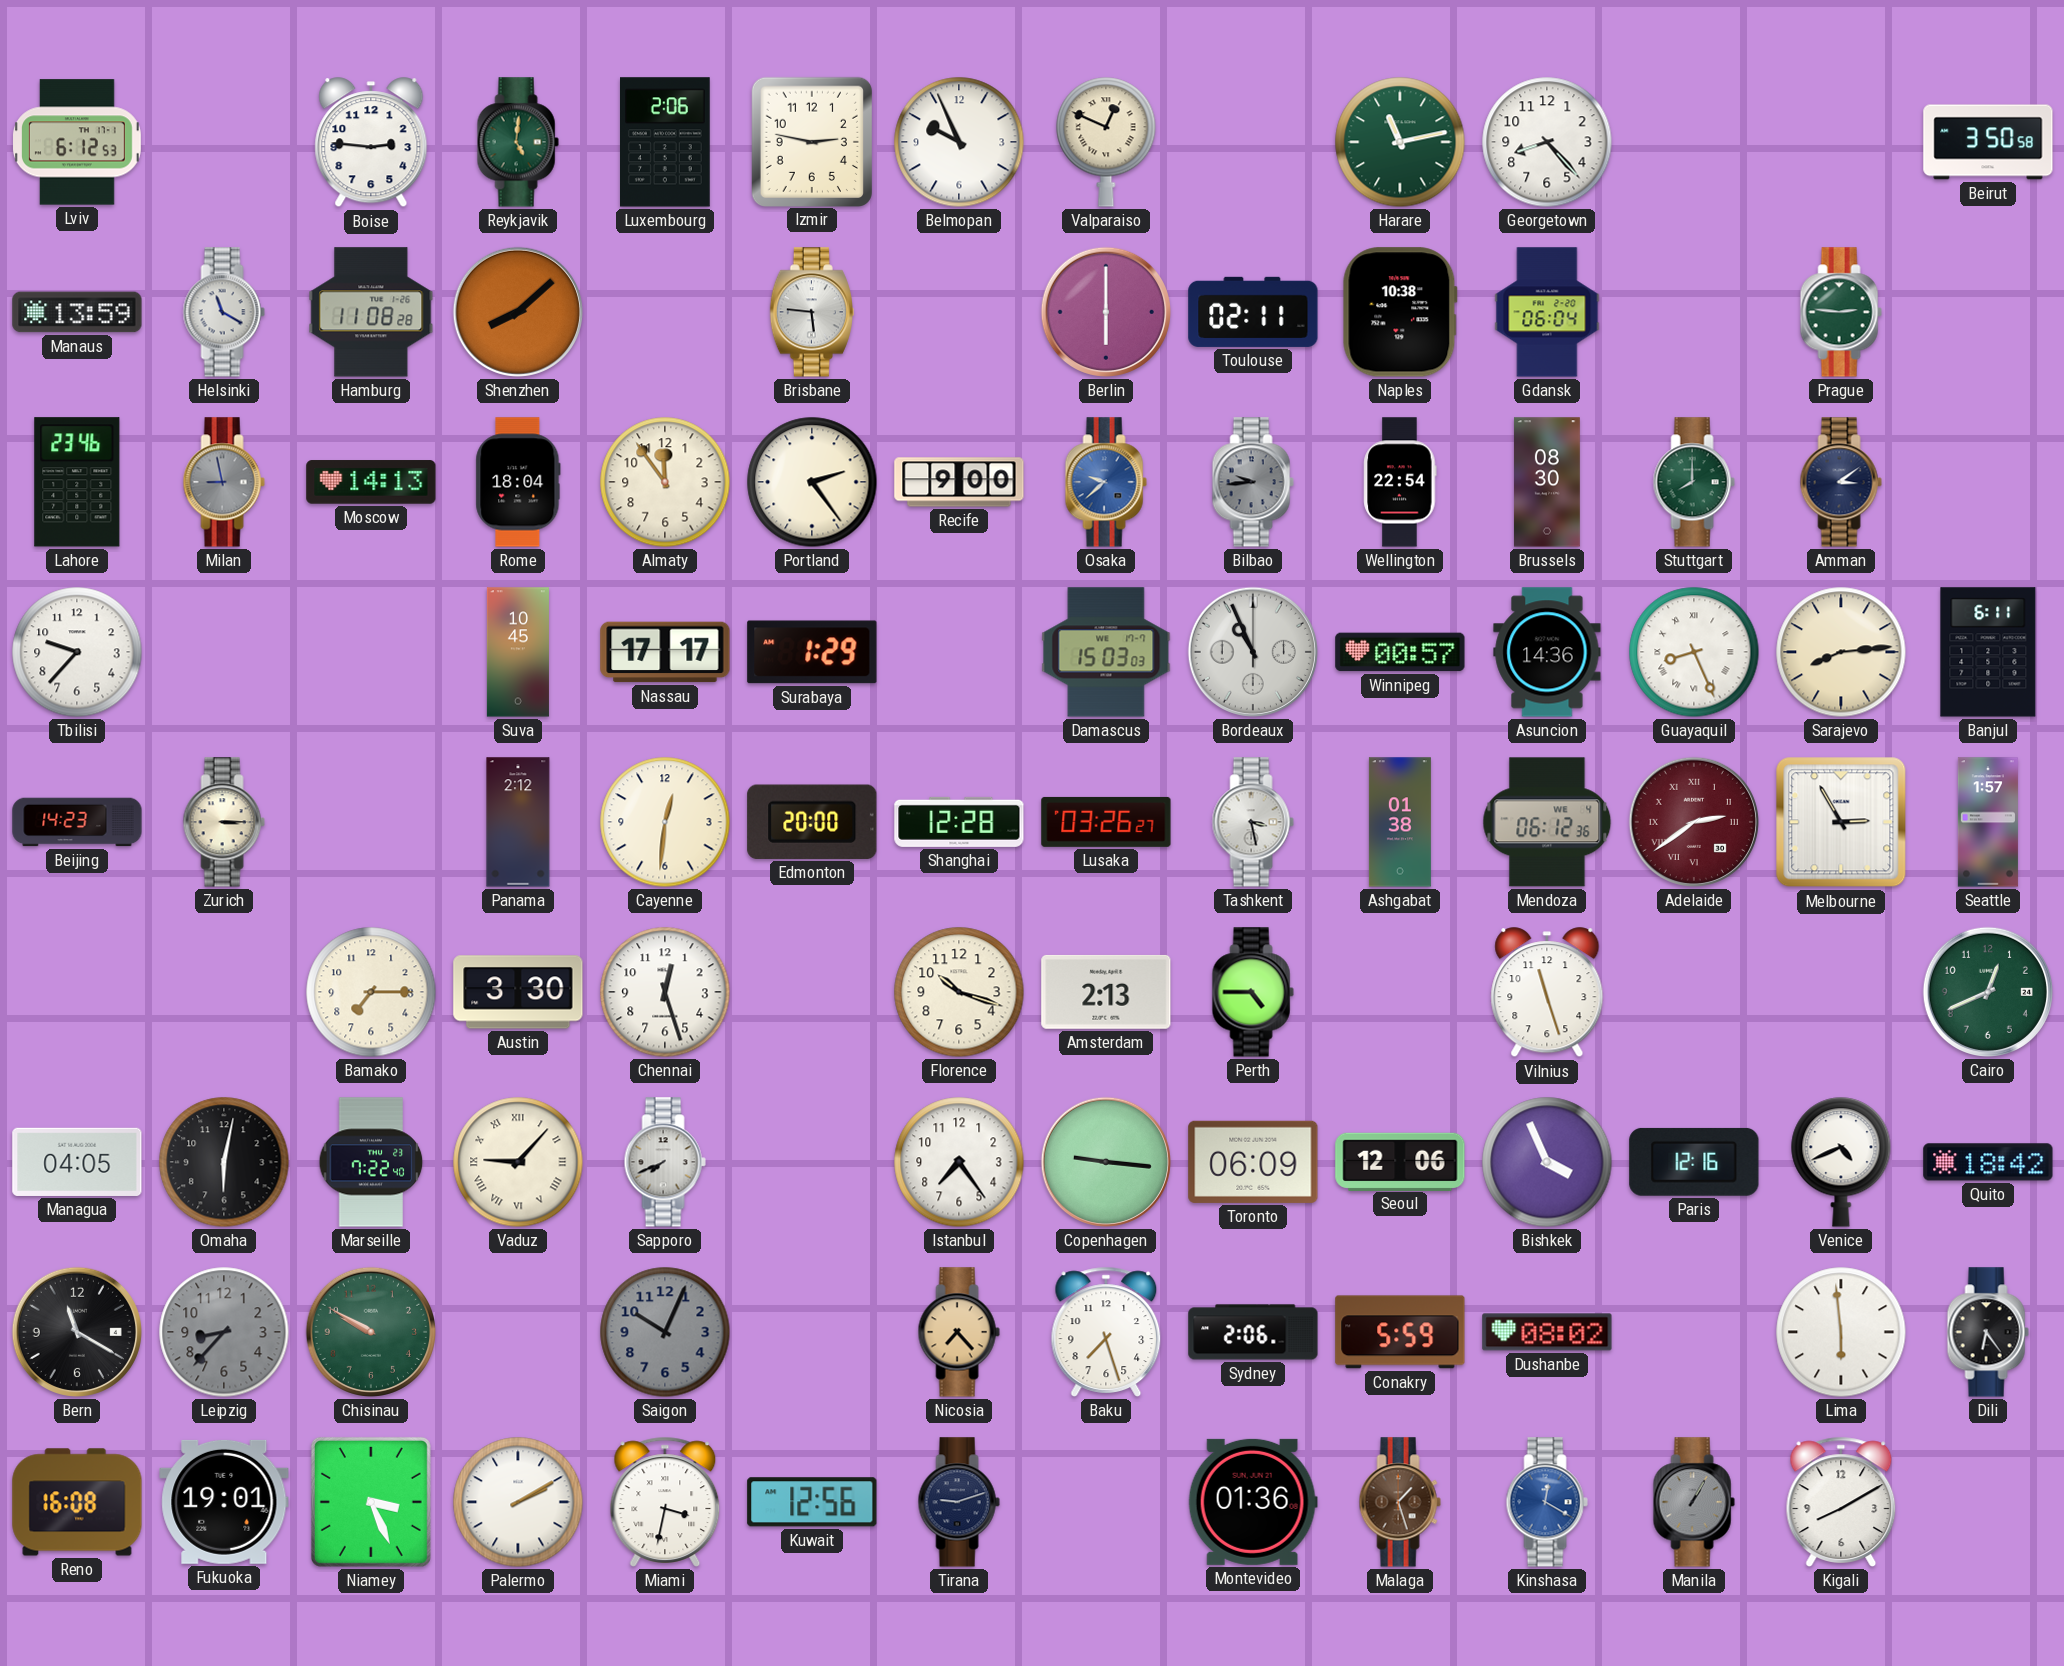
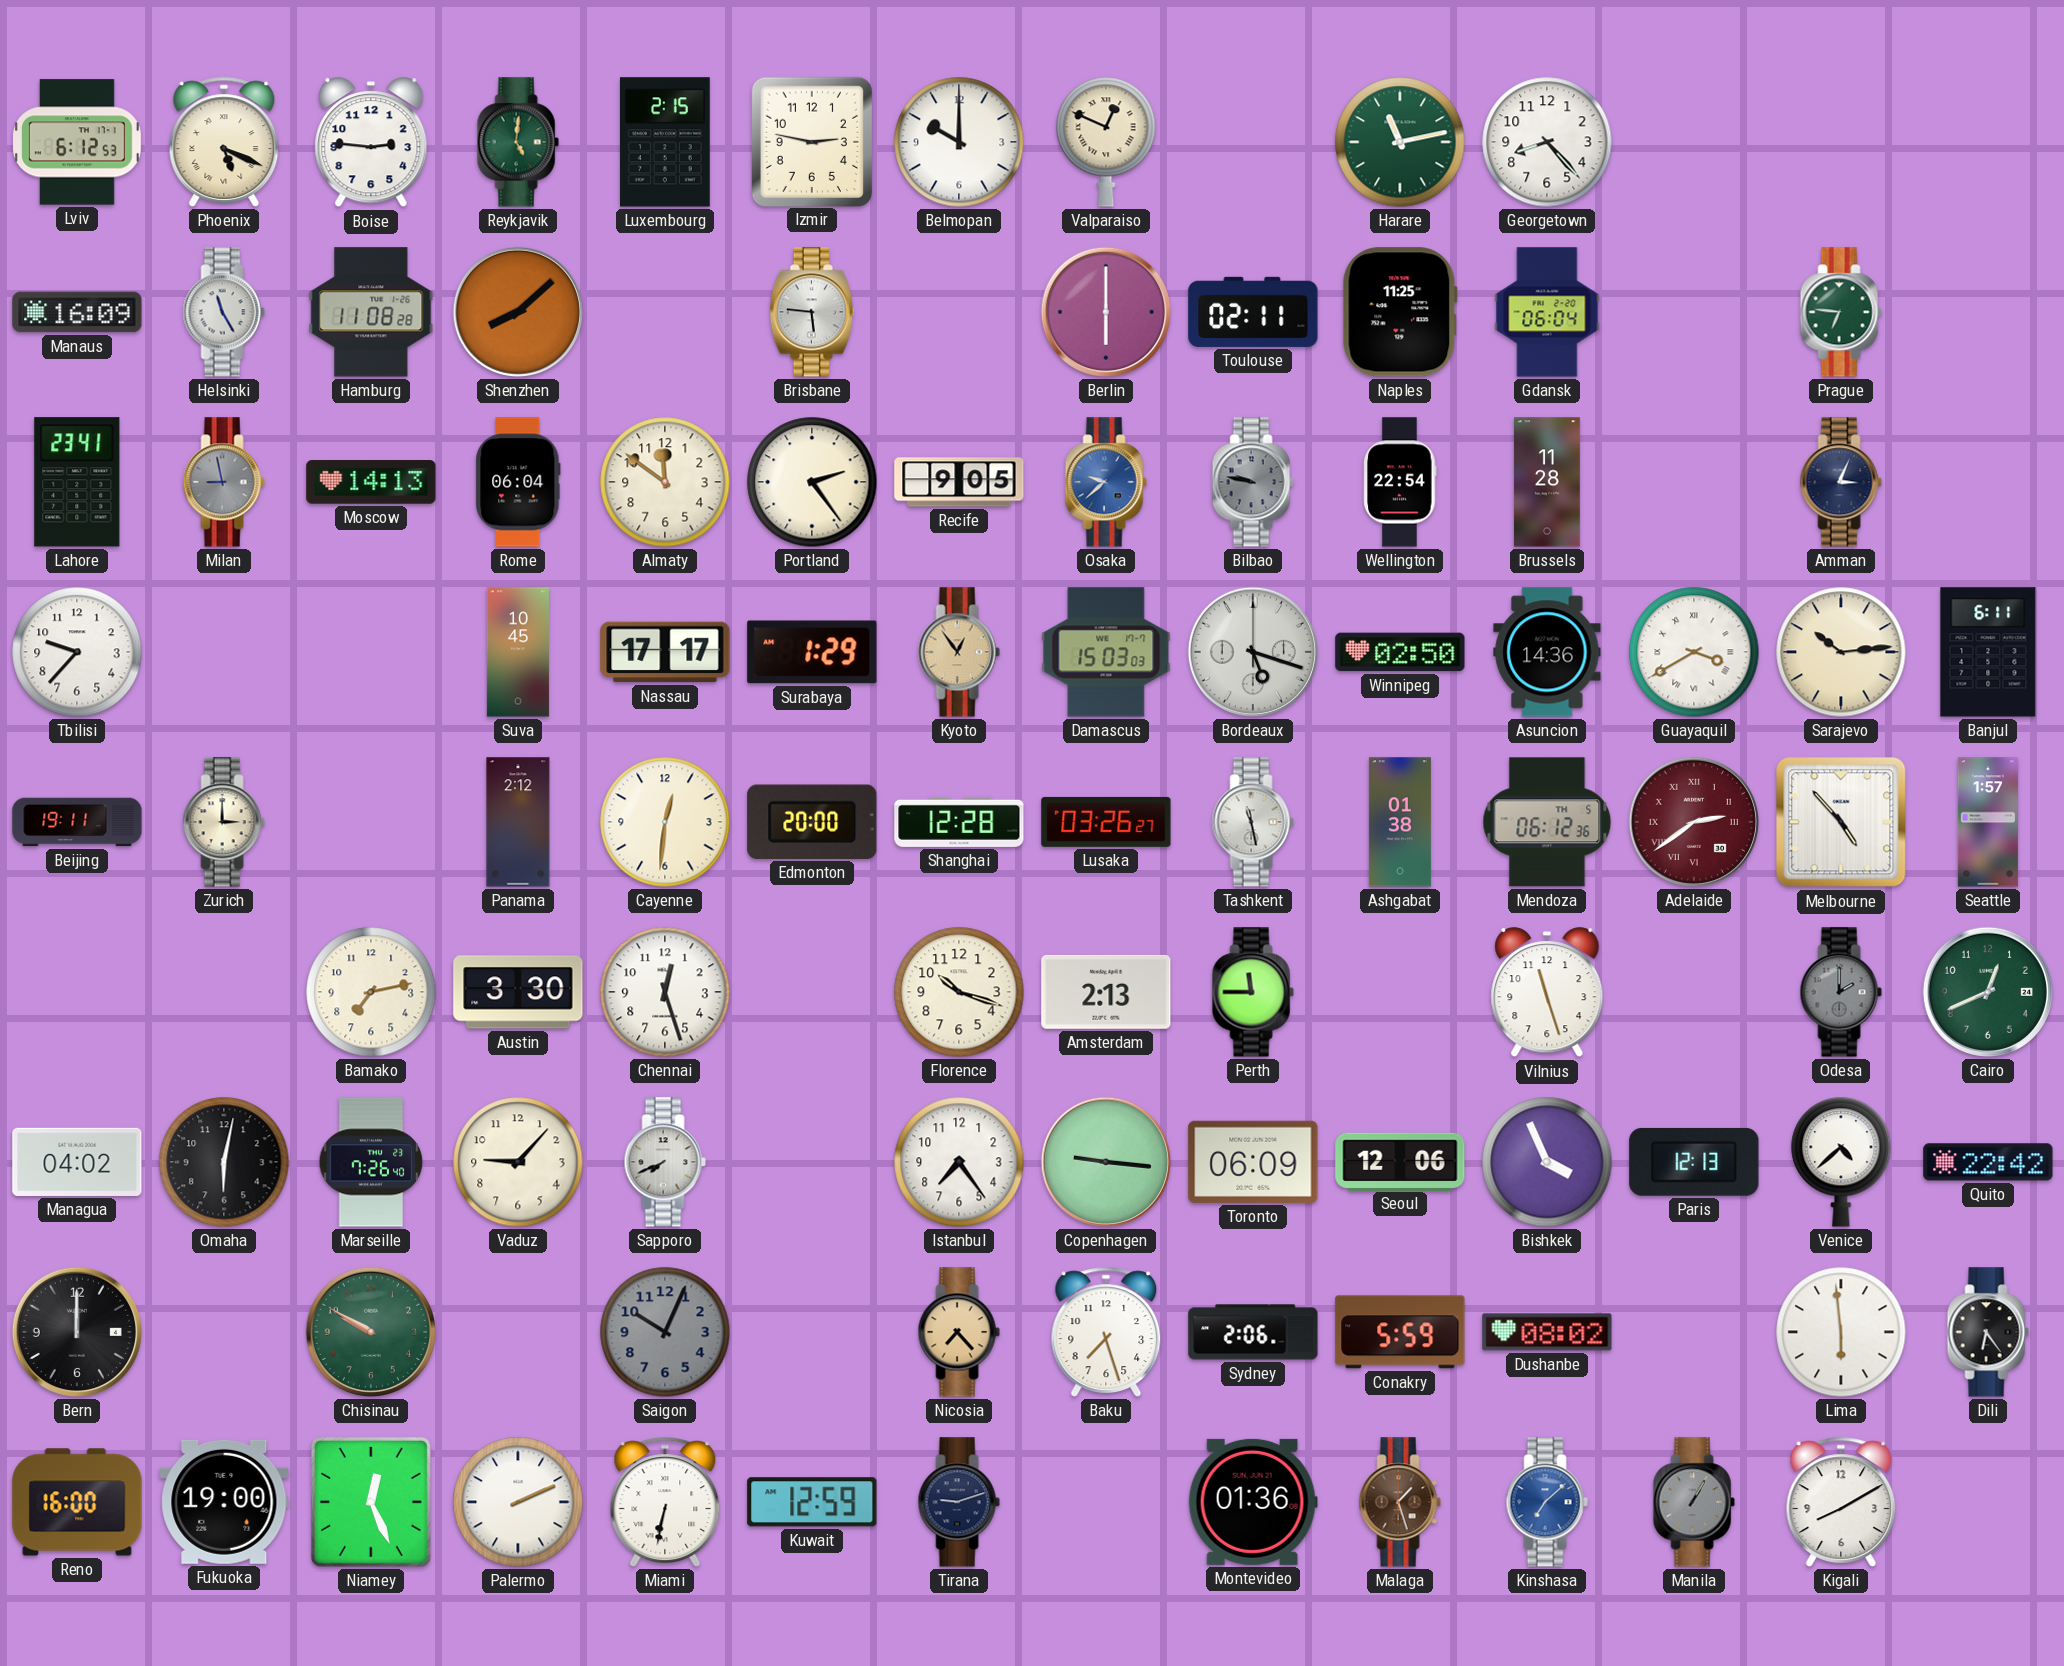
Phoenix: none -> 5:19
Luxembourg: 2:06 -> 2:15
Belmopan: 9:56 -> 10:00
Beirut: 3:50 -> none
Manaus: 13:59 -> 16:09
Helsinki: 11:20 -> 11:25
Naples: 10:38 -> 11:25
Prague: 2:46 -> 6:46
Lahore: 23:46 -> 23:41
Rome: 18:04 -> 06:04
Almaty: 11:54 -> 11:51
Recife: 9:00 -> 9:05
Bilbao: 9:44 -> 9:47
Brussels: 08:30 -> 11:28
Stuttgart: 8:00 -> none
Amman: 3:09 -> 3:04
Kyoto: none -> 12:54
Bordeaux: 10:56 -> 5:18
Winnipeg: 00:57 -> 02:50
Guayaquil: 8:26 -> 3:40
Sarajevo: 8:14 -> 10:14
Beijing: 14:23 -> 19:11
Zurich: 3:15 -> 3:00
Tashkent: 3:28 -> 11:28
Mendoza date: WE 4 -> TH 5
Melbourne: 2:55 -> 4:53
Bamako: 7:15 -> 7:13
Perth: 4:45 -> 11:45
Odesa: none -> 2:00
Managua: 04:05 -> 04:02
Marseille: 7:22 -> 7:26
Vaduz numerals: Roman -> Arabic
Paris: 12:16 -> 12:13
Venice: 4:41 -> 4:38
Quito: 18:42 -> 22:42
Bern: 11:20 -> 12:00
Leipzig: 8:37 -> none
Reno: 16:08 -> 16:00
Fukuoka: 19:01 -> 19:00
Niamey: 3:26 -> 12:26
Palermo: 2:10 -> 2:11
Miami: 3:32 -> 6:32
Kuwait: 12:56 -> 12:59
Kinshasa: 12:20 -> 7:08
